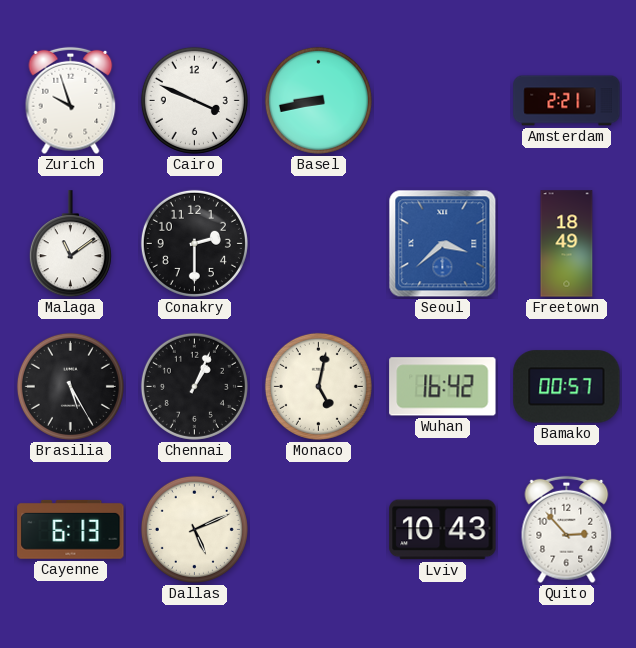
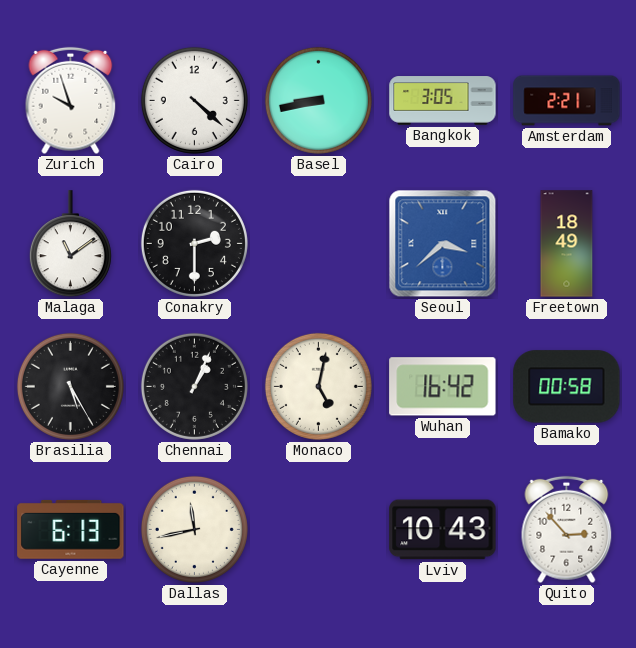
Cairo: 3:49 -> 4:22
Bangkok: none -> 3:05
Bamako: 00:57 -> 00:58
Dallas: 5:11 -> 11:43
